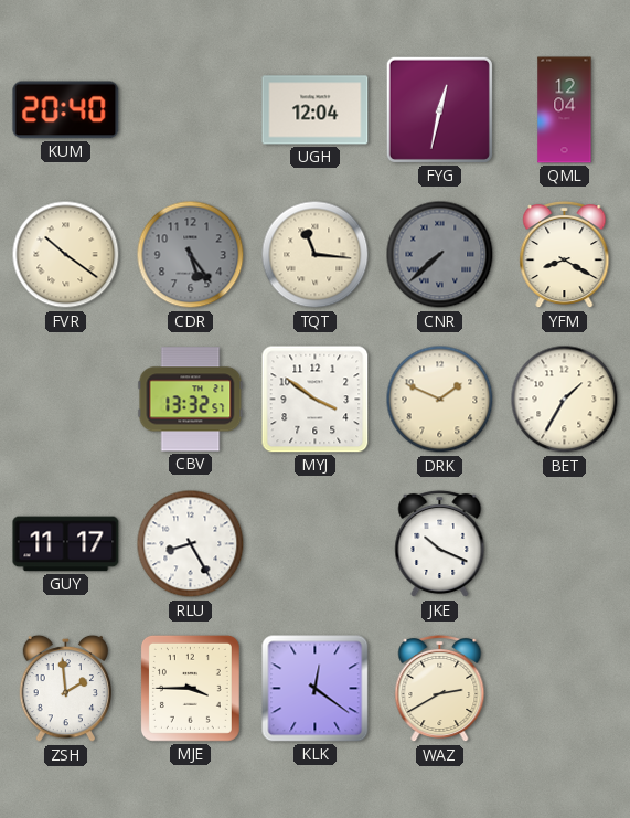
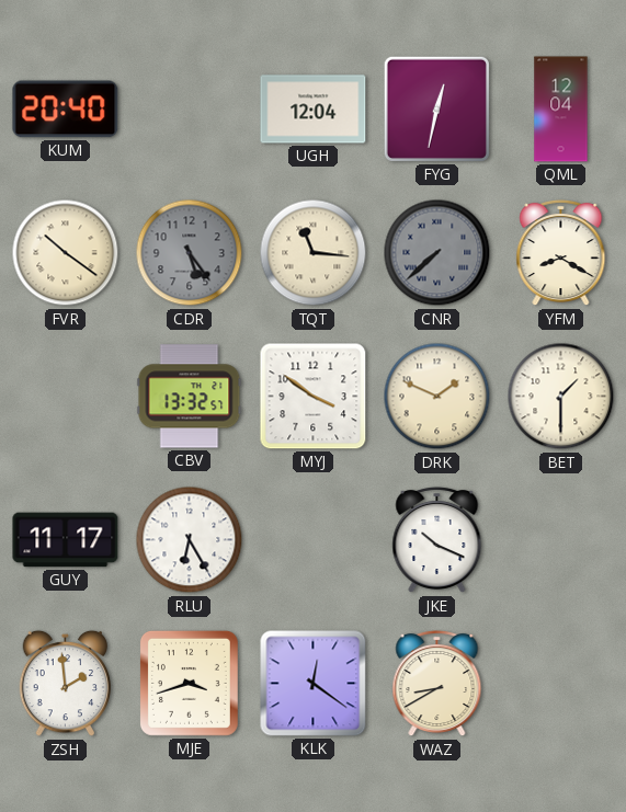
BET: 1:35 -> 1:30
RLU: 8:25 -> 6:25
MJE: 3:45 -> 3:42
WAZ: 2:40 -> 8:40
